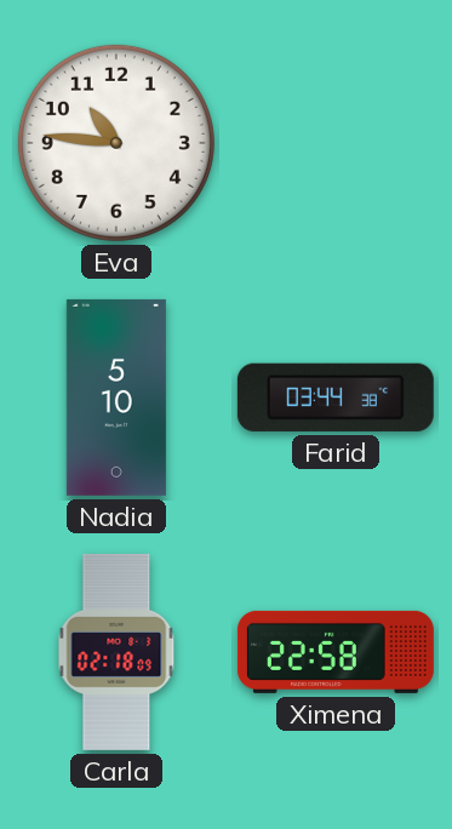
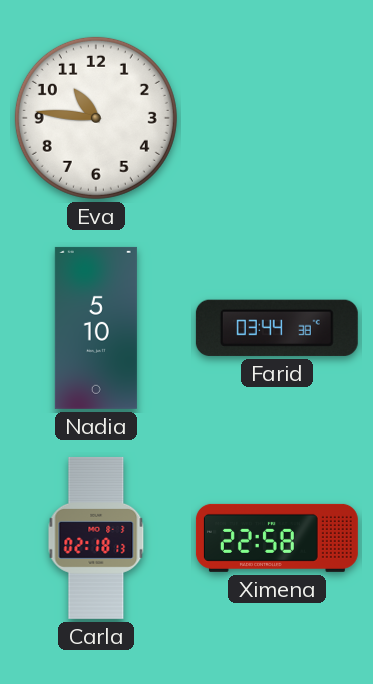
Carla: 02:18:09 -> 02:18:13
